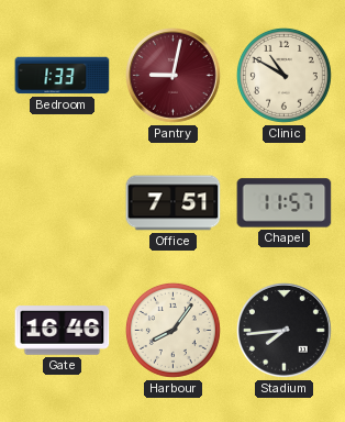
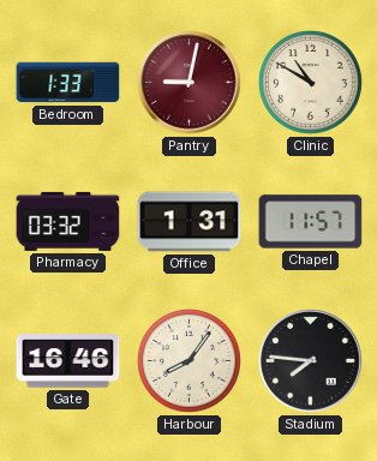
Pharmacy: none -> 03:32
Office: 7:51 -> 1:31
Stadium: 7:44 -> 7:46
